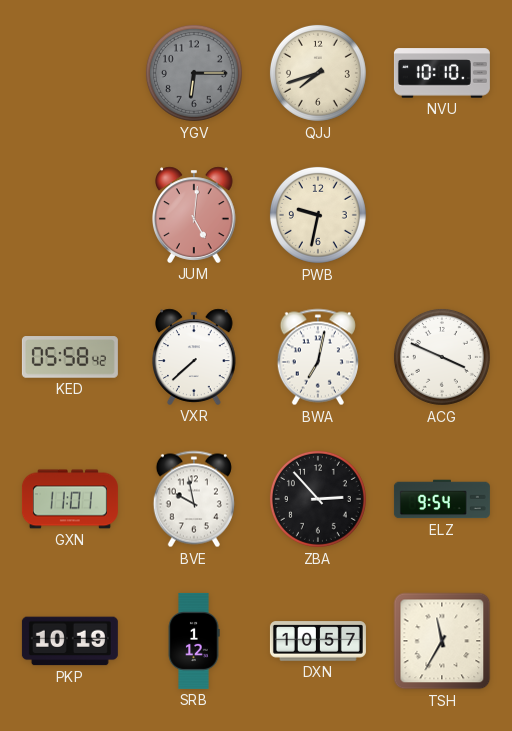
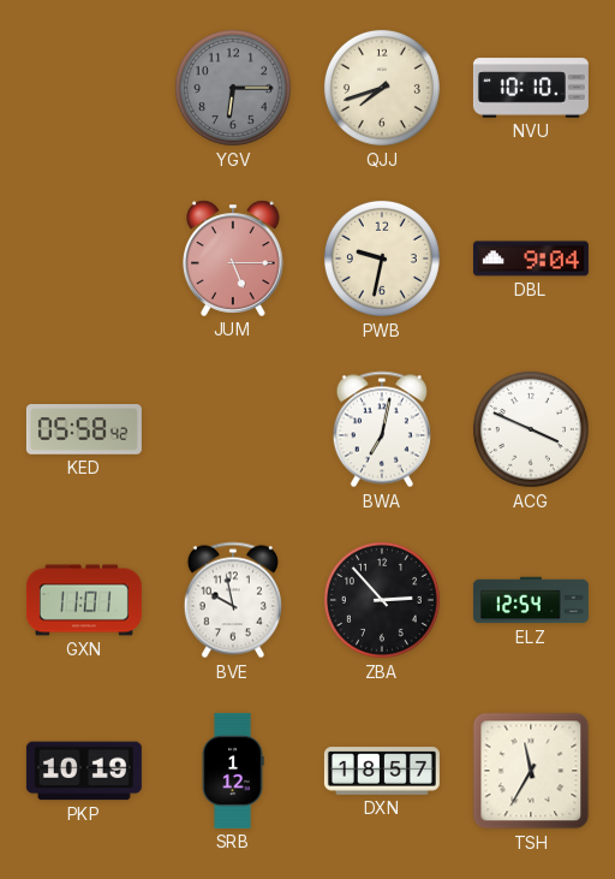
JUM: 5:01 -> 5:15
DBL: none -> 9:04
VXR: 7:38 -> none
ELZ: 9:54 -> 12:54
DXN: 10:57 -> 18:57
